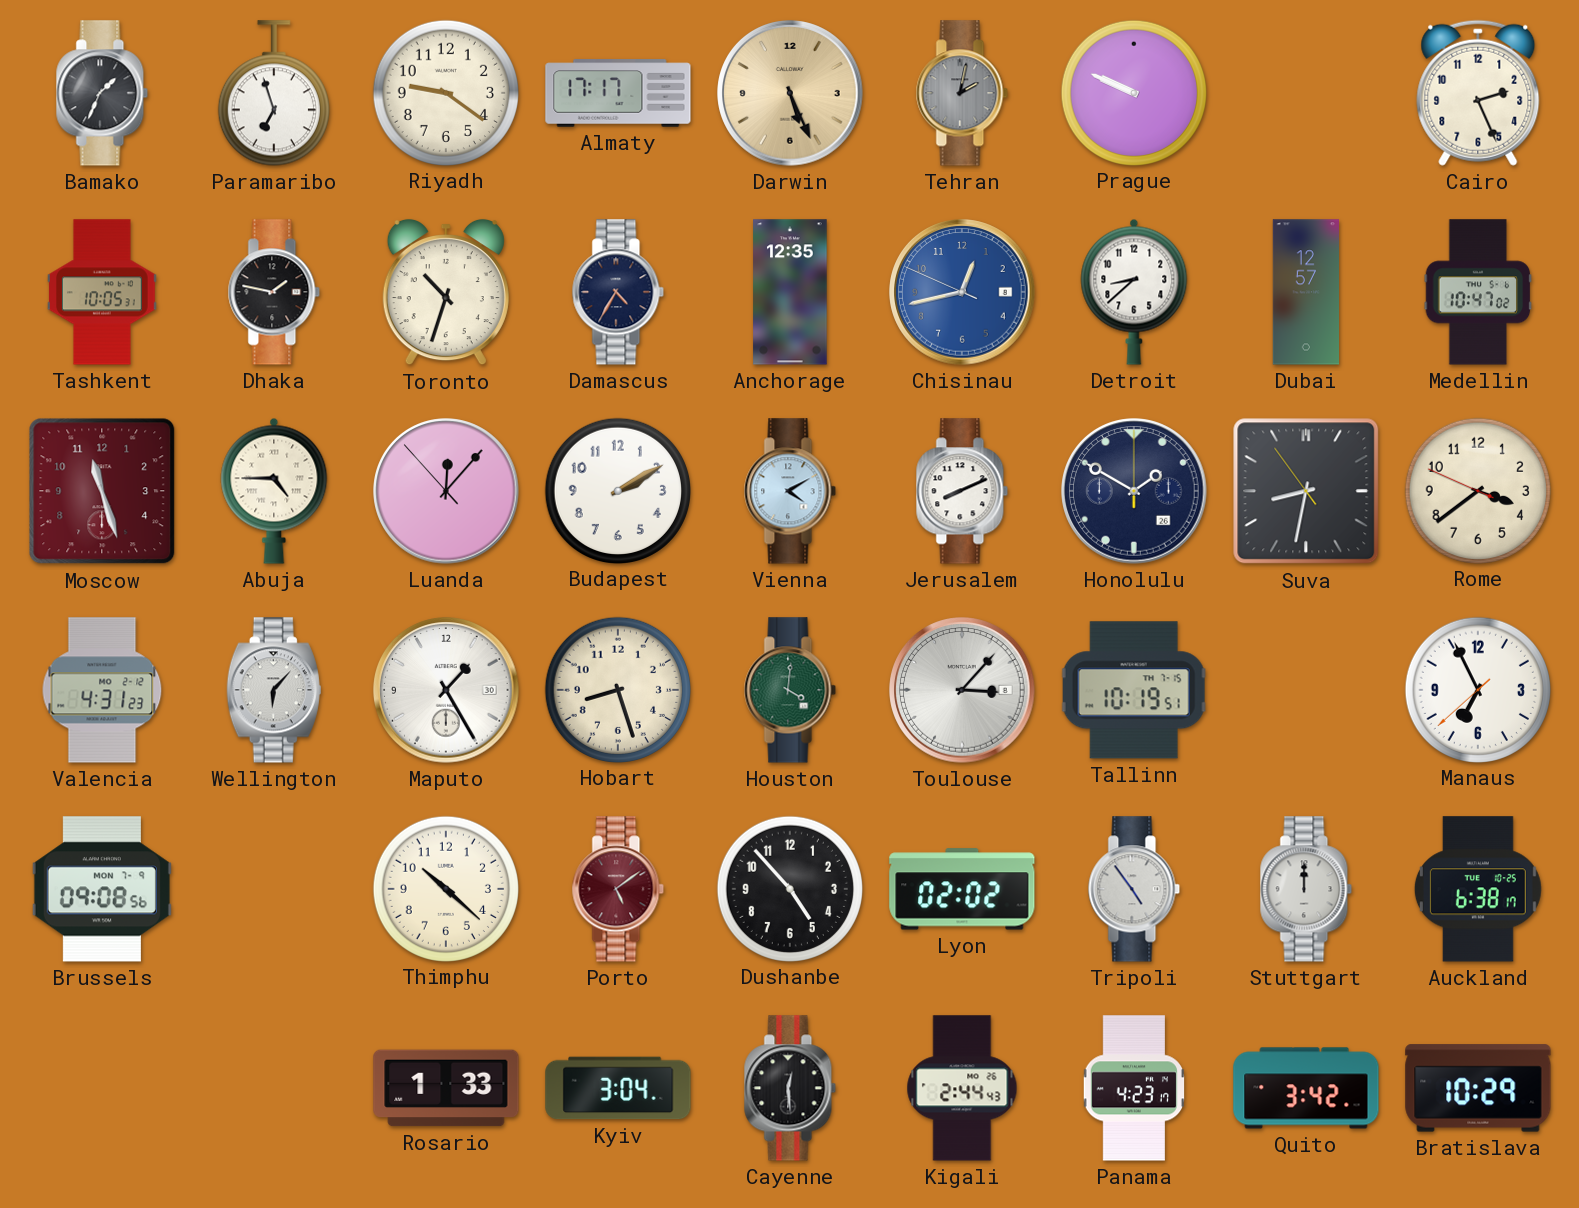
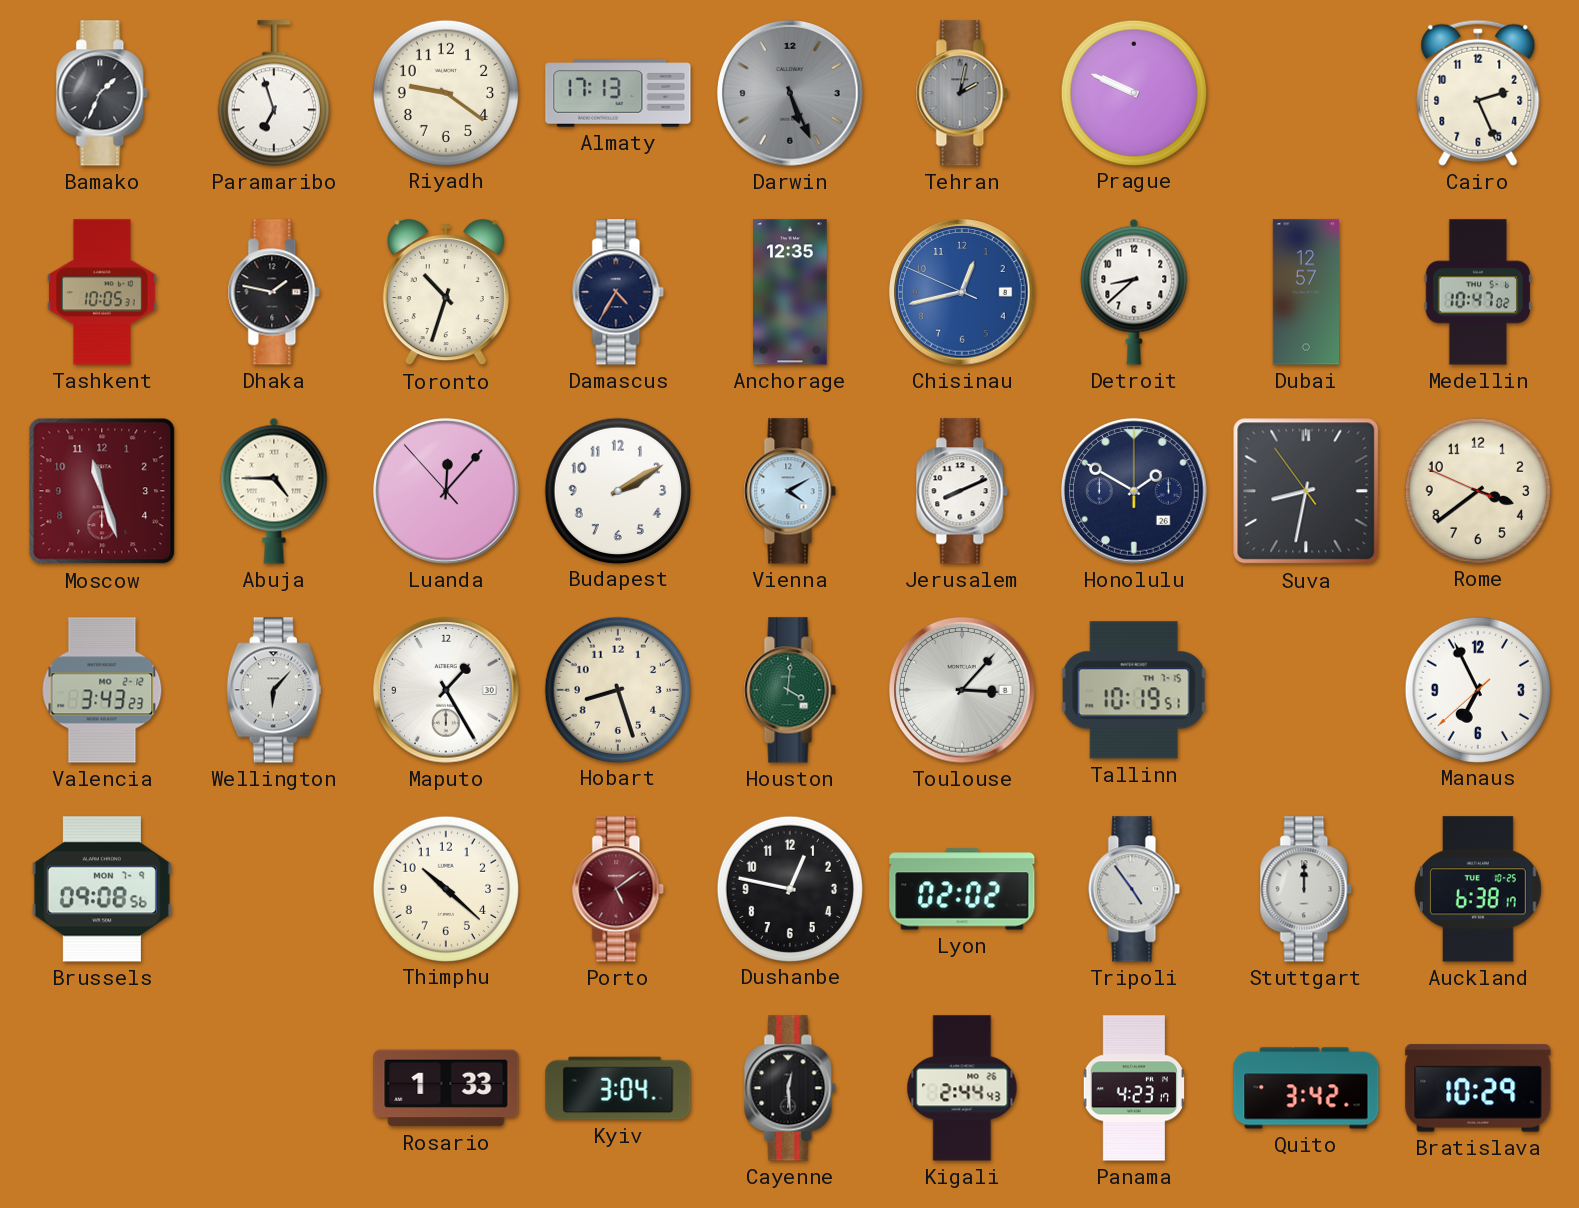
Almaty: 17:17 -> 17:13
Darwin dial: champagne -> grey
Valencia: 4:31 -> 3:43
Dushanbe: 4:53 -> 12:47
